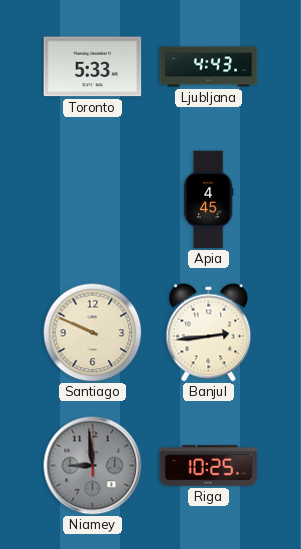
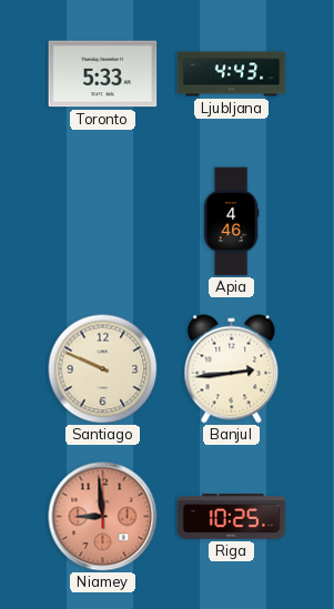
Apia: 4:45 -> 4:46
Niamey dial: grey -> salmon
